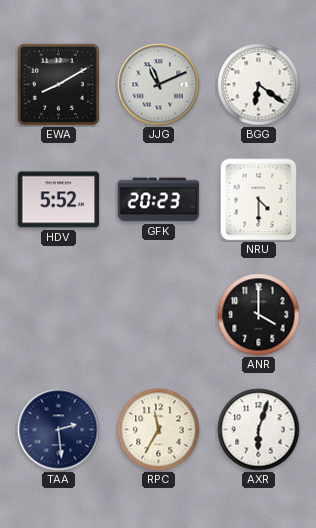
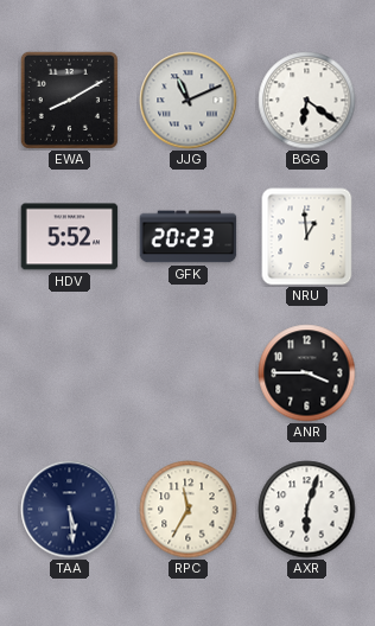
NRU: 4:30 -> 12:59
ANR: 4:00 -> 3:45
TAA: 2:29 -> 5:29
